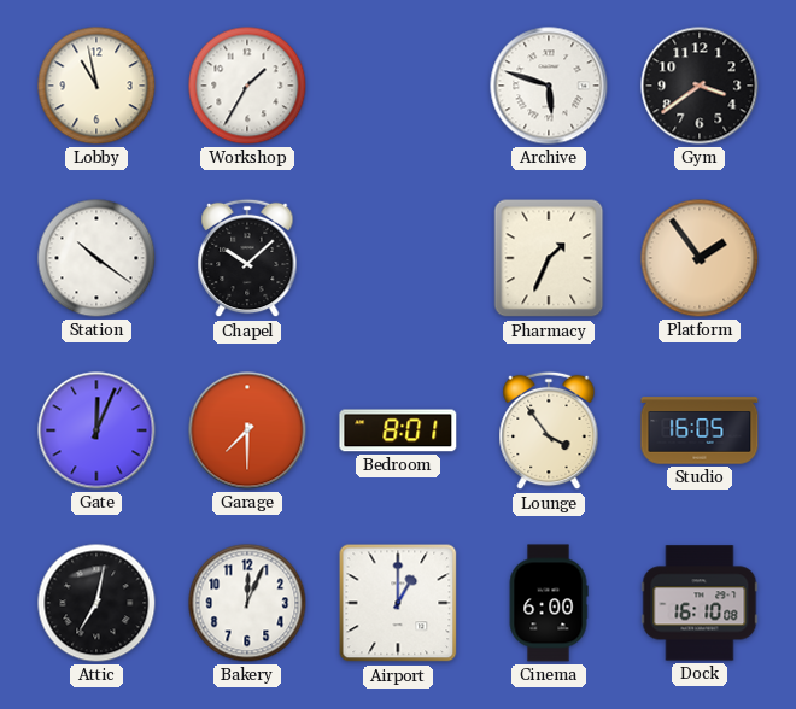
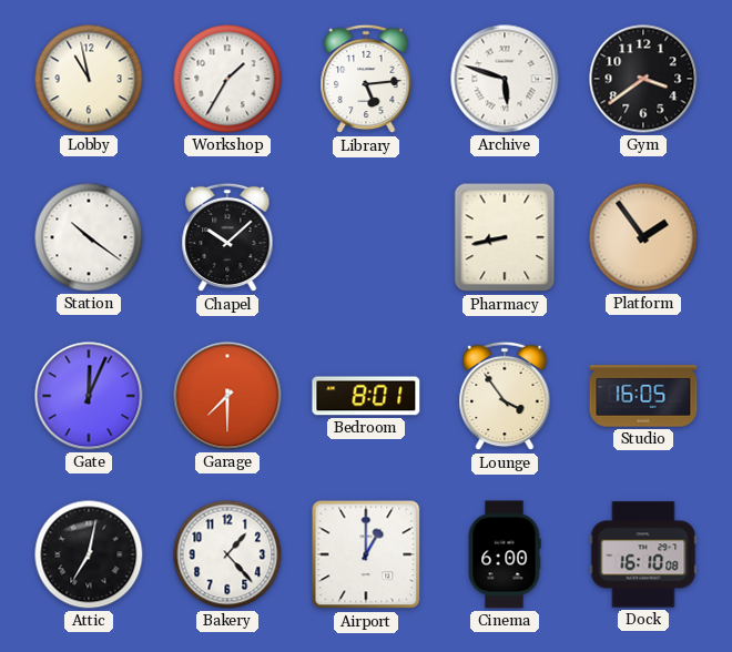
Library: none -> 5:14
Pharmacy: 1:34 -> 8:43
Bakery: 12:04 -> 1:23
